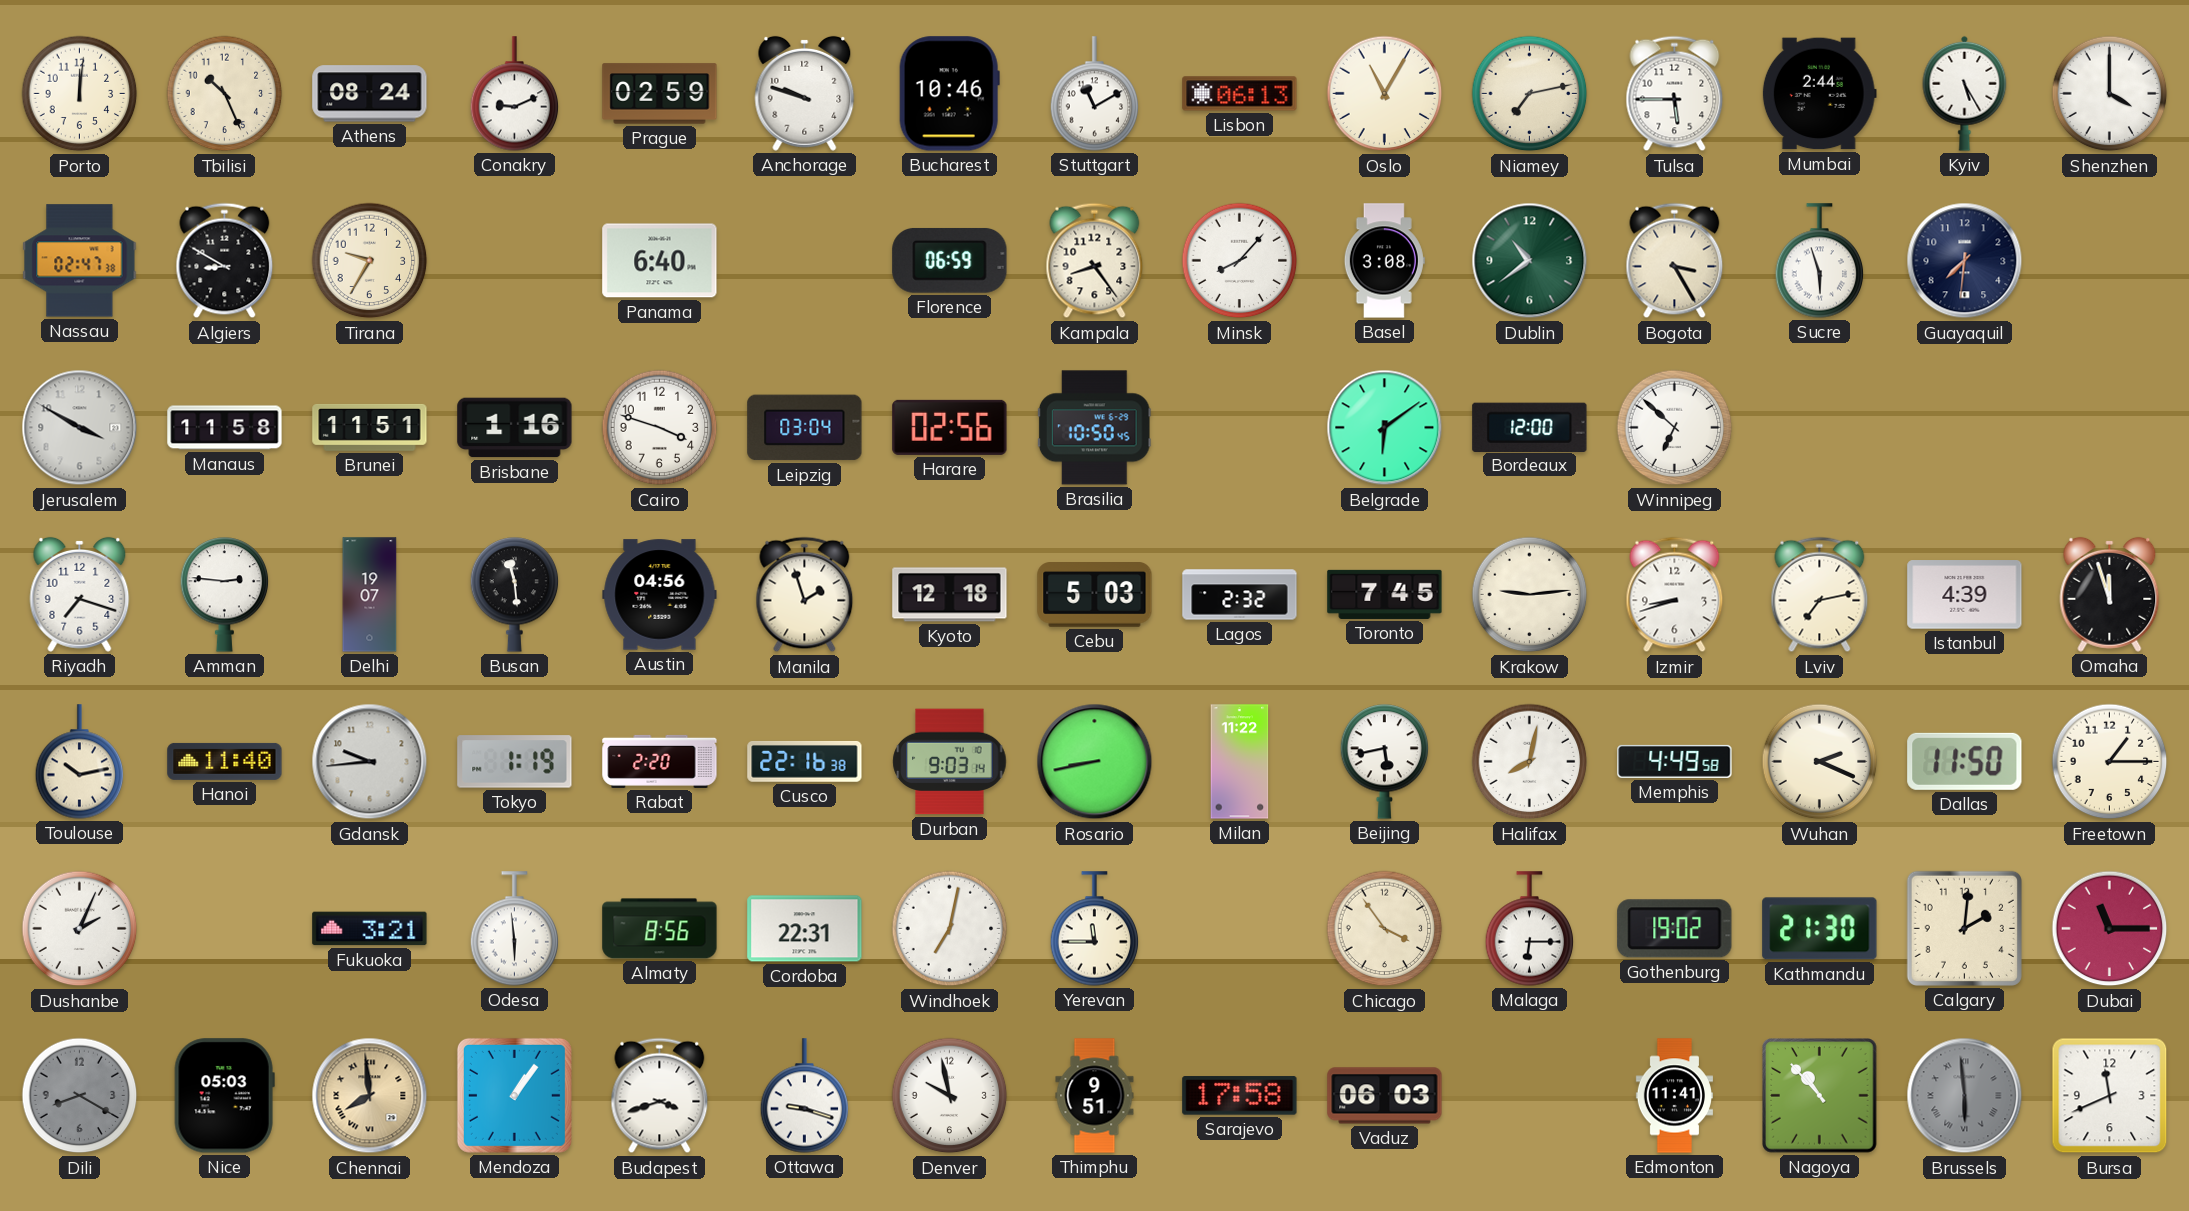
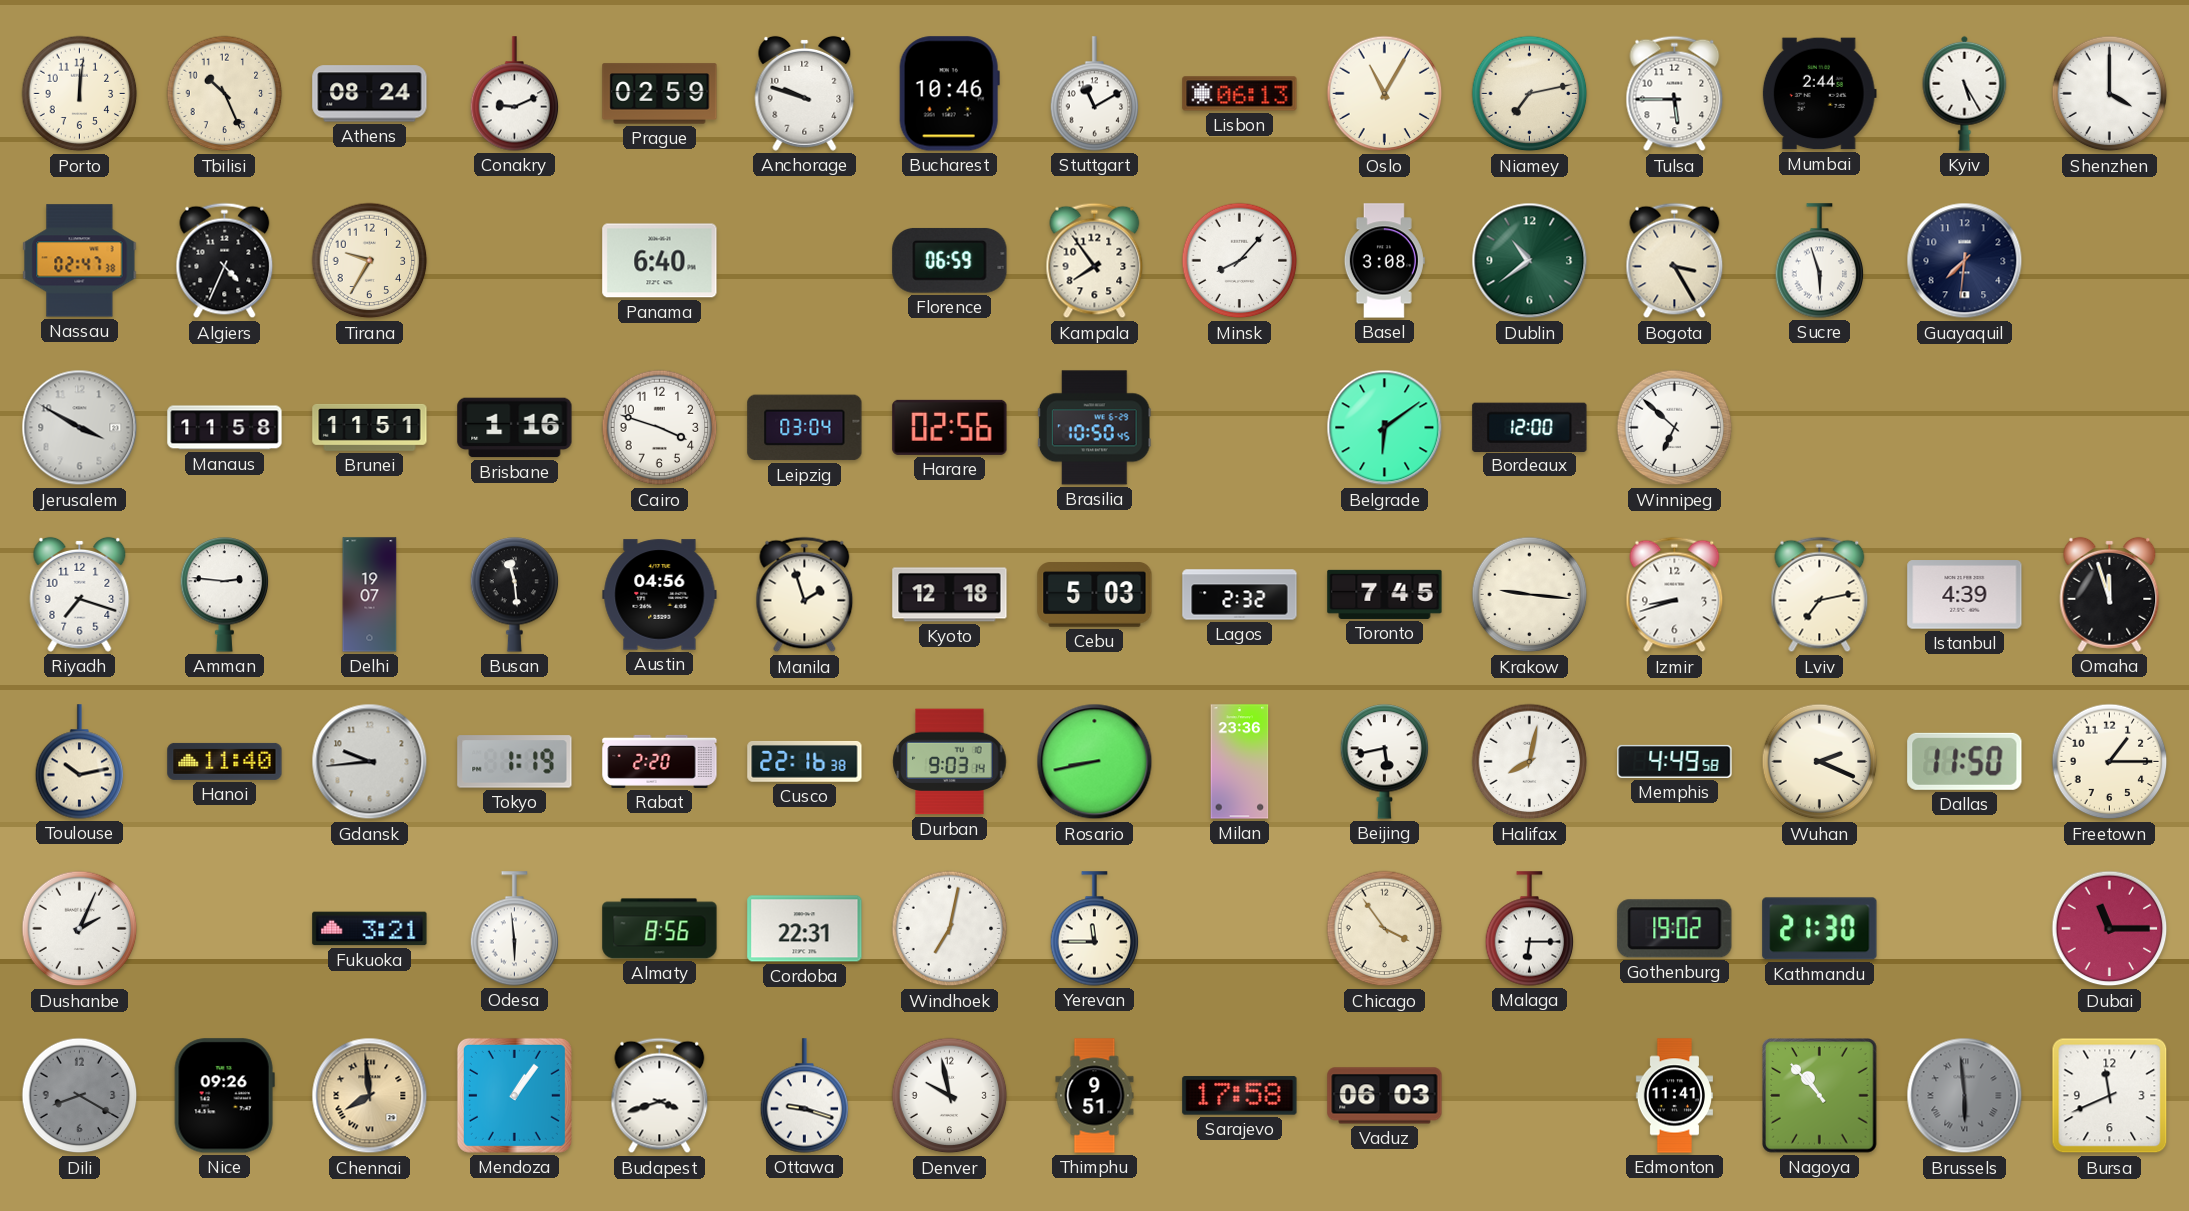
Algiers: 8:50 -> 4:34
Kampala: 8:24 -> 7:54
Krakow: 9:14 -> 9:16
Milan: 11:22 -> 23:36
Calgary: 2:01 -> none
Nice: 05:03 -> 09:26
